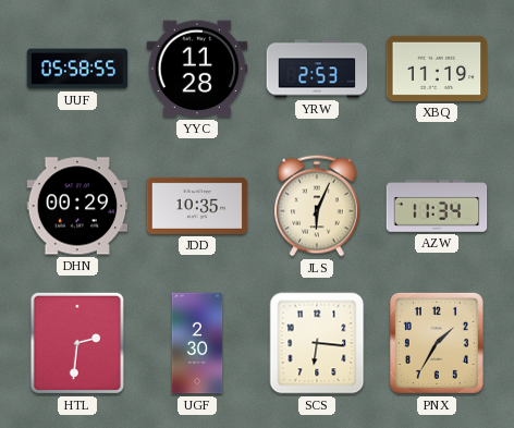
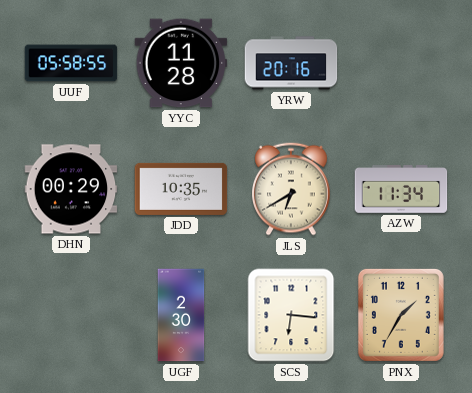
YRW: 2:53 -> 20:16
XBQ: 11:19 -> none
JLS: 6:04 -> 6:40
HTL: 2:31 -> none
